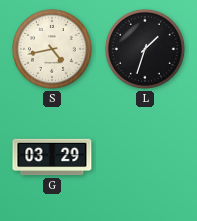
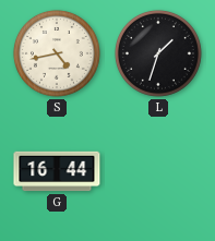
G: 03:29 -> 16:44
